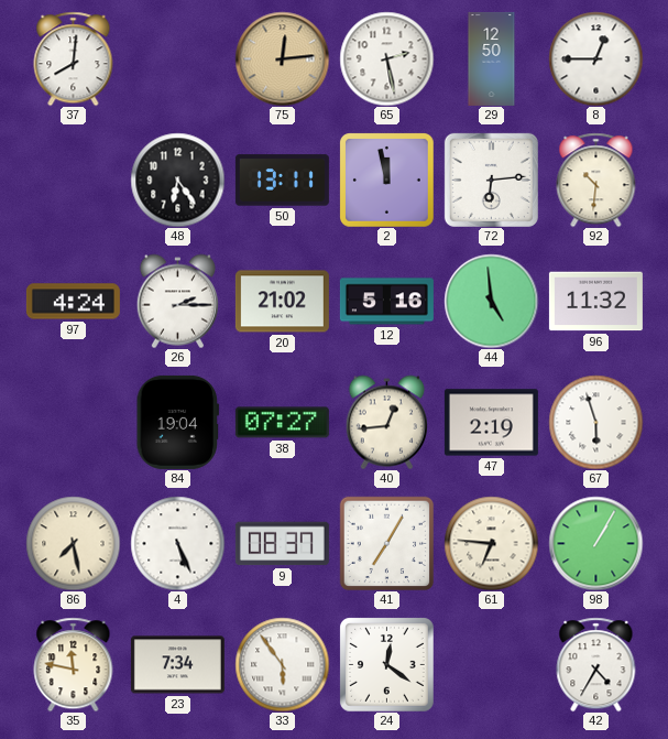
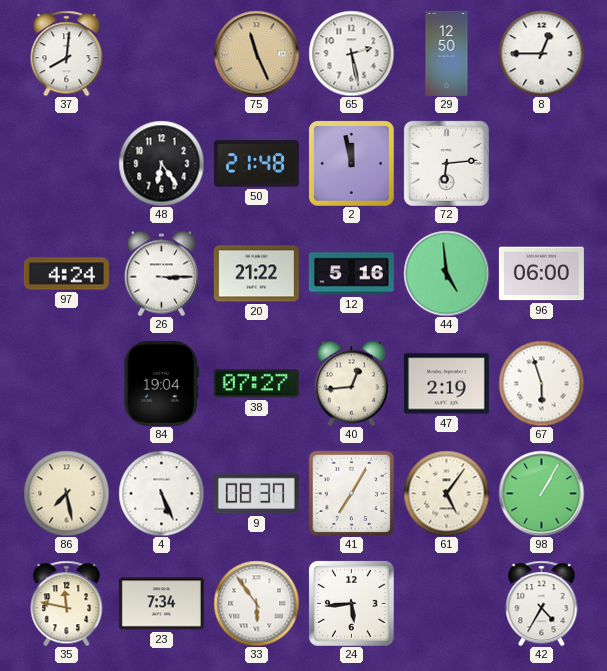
75: 12:14 -> 11:26
50: 13:11 -> 21:48
92: 10:31 -> none
26: 2:15 -> 3:15
20: 21:02 -> 21:22
96: 11:32 -> 06:00
61: 6:46 -> 5:06
24: 12:21 -> 5:44
